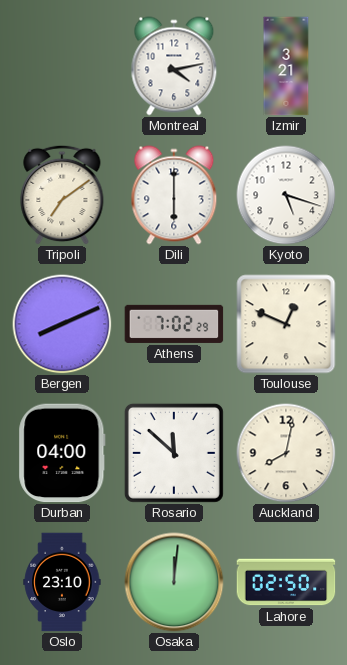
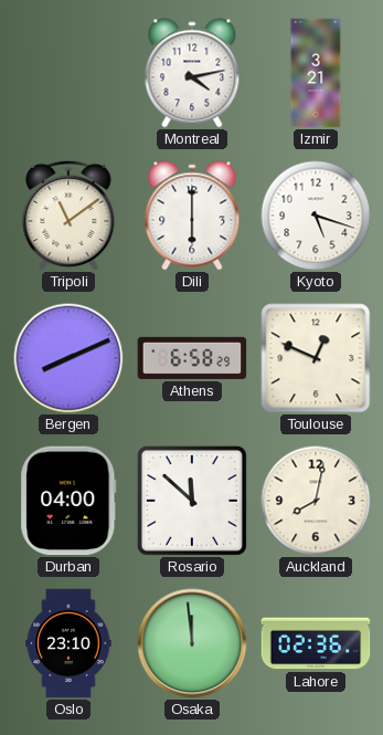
Tripoli: 7:09 -> 11:09
Athens: 7:02 -> 6:58
Osaka: 12:01 -> 11:59
Lahore: 02:50 -> 02:36
